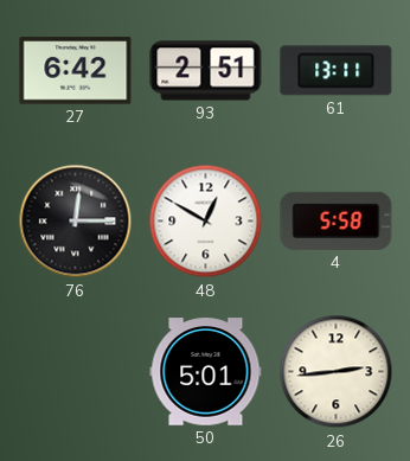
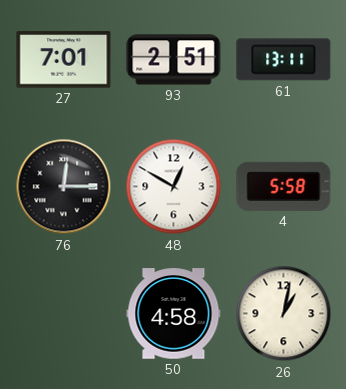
27: 6:42 -> 7:01
50: 5:01 -> 4:58
26: 2:44 -> 1:02
